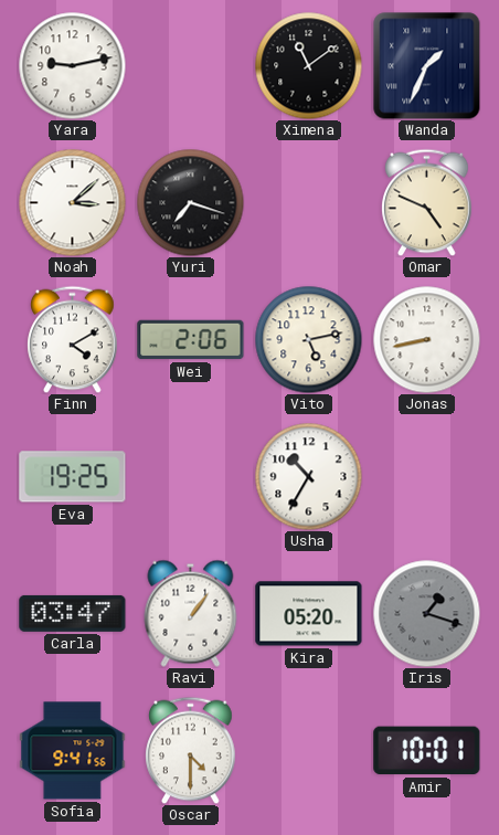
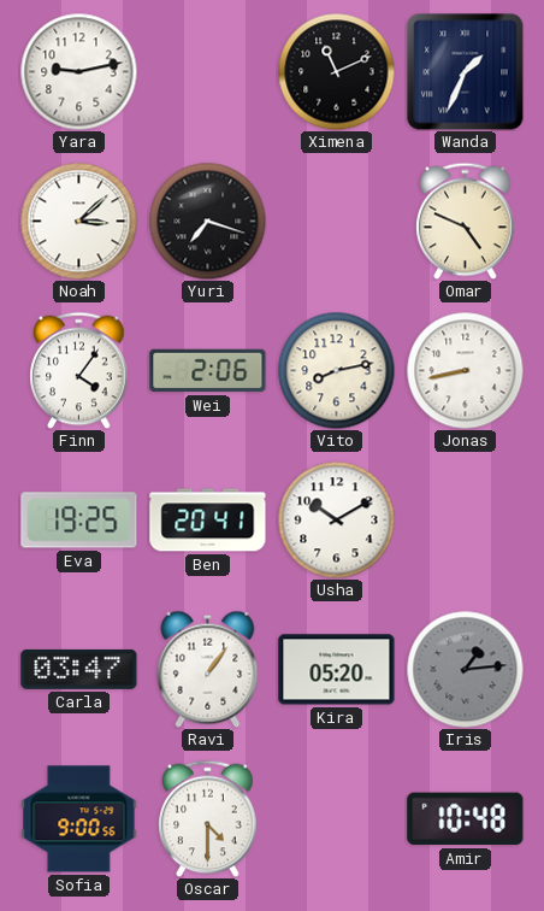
Ximena: 11:09 -> 11:11
Finn: 4:10 -> 4:06
Vito: 5:13 -> 8:13
Ben: none -> 20:41
Usha: 10:35 -> 10:10
Iris: 1:18 -> 1:14
Sofia: 9:41 -> 9:00
Amir: 10:01 -> 10:48
